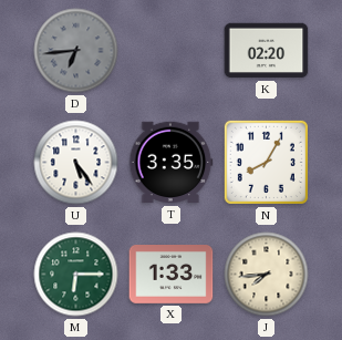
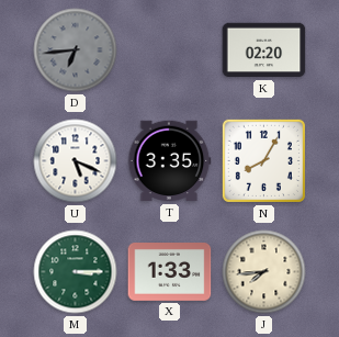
U: 5:24 -> 5:19
M: 6:15 -> 3:15
